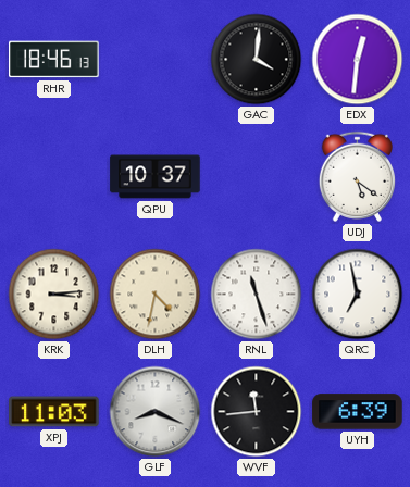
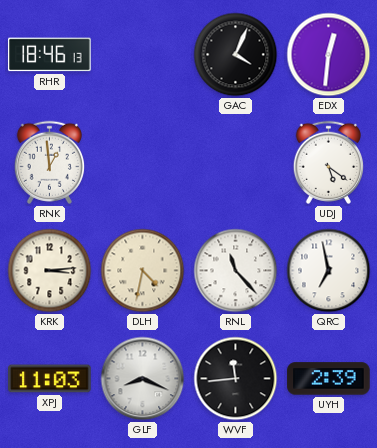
GAC: 4:01 -> 4:04
RNK: none -> 12:59
QPU: 10:37 -> none
RNL: 11:27 -> 11:23
UYH: 6:39 -> 2:39
